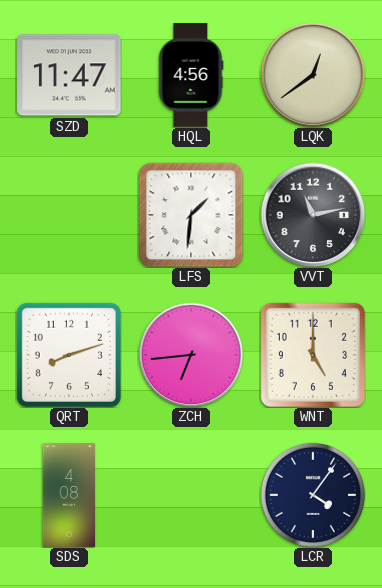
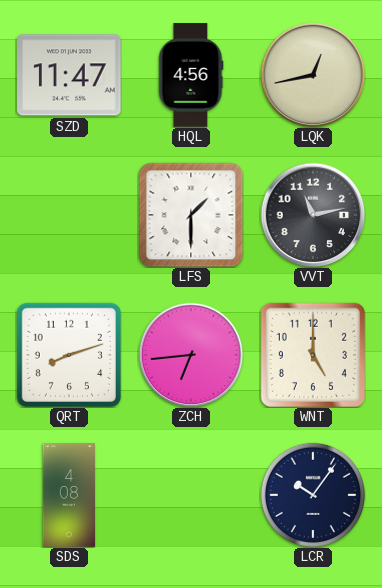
LQK: 12:39 -> 12:43
LFS: 1:31 -> 1:30
LCR: 4:06 -> 10:06
